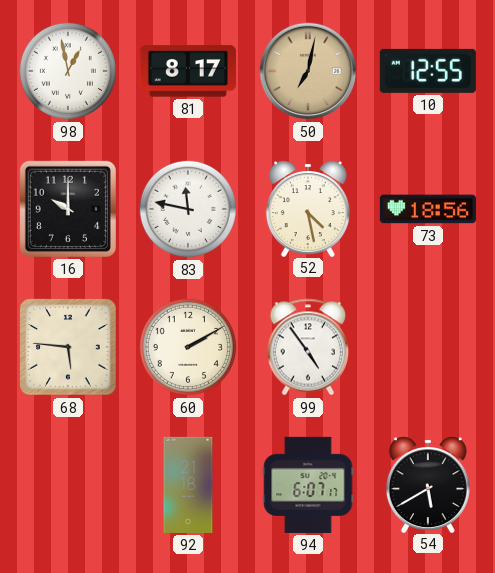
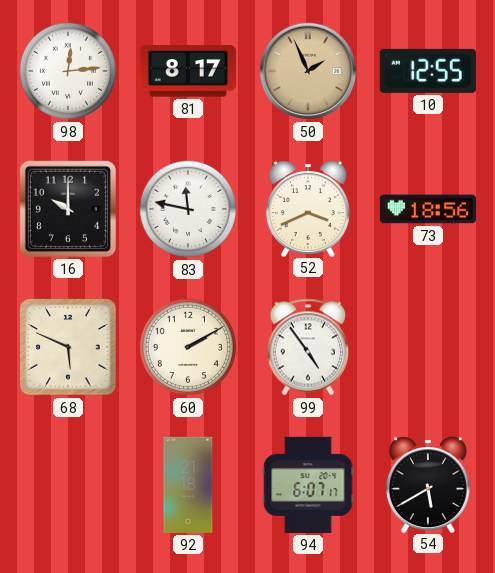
98: 12:58 -> 12:14
50: 7:02 -> 1:56
52: 4:28 -> 3:41
68: 5:46 -> 5:49
